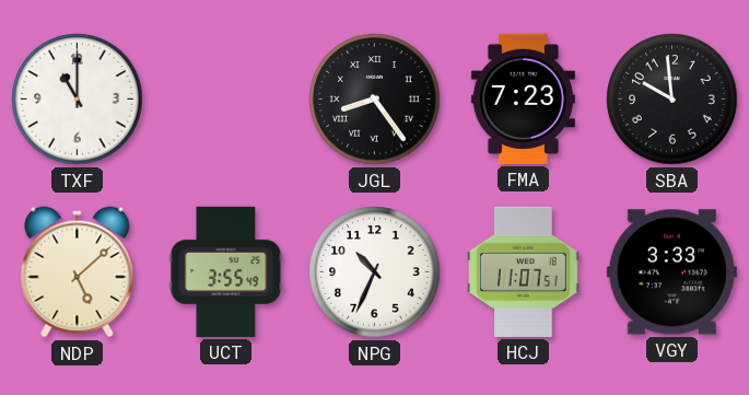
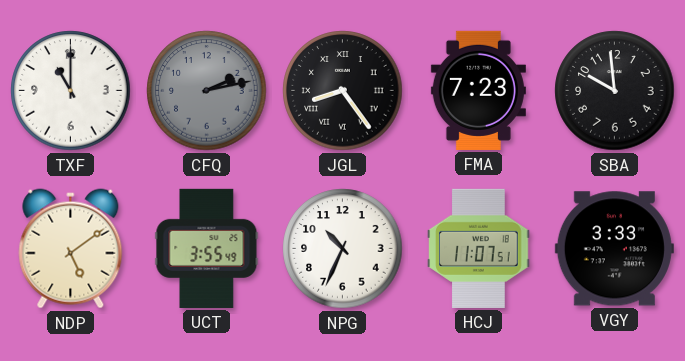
CFQ: none -> 2:13
NDP: 5:08 -> 5:09
